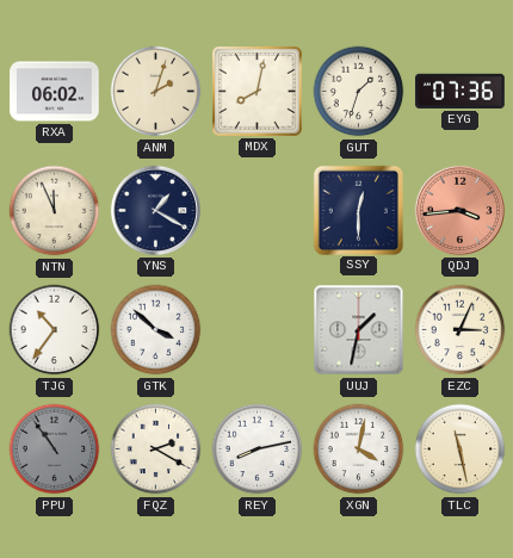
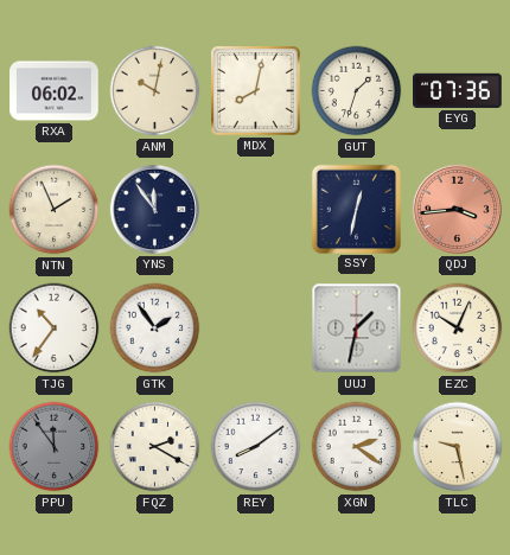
ANM: 2:03 -> 10:02
NTN: 11:56 -> 1:56
YNS: 1:20 -> 11:54
SSY: 12:30 -> 12:32
GTK: 3:52 -> 1:54
EZC: 3:04 -> 10:04
PPU: 10:54 -> 11:54
REY: 8:13 -> 8:09
XGN: 4:02 -> 2:21
TLC: 11:28 -> 9:28
